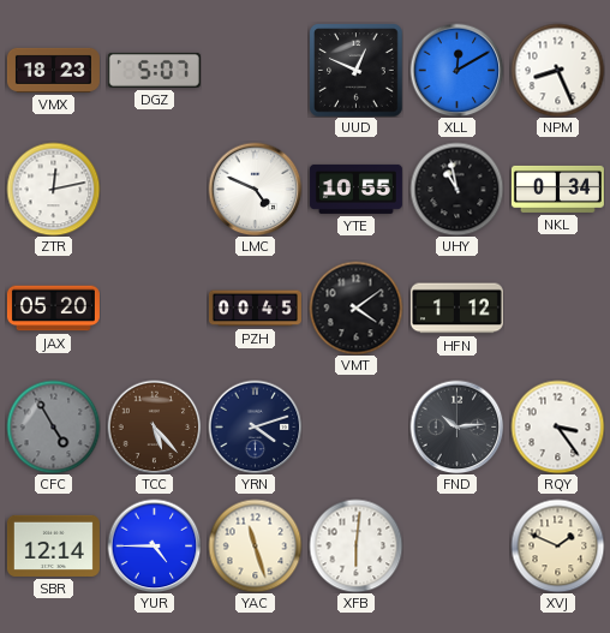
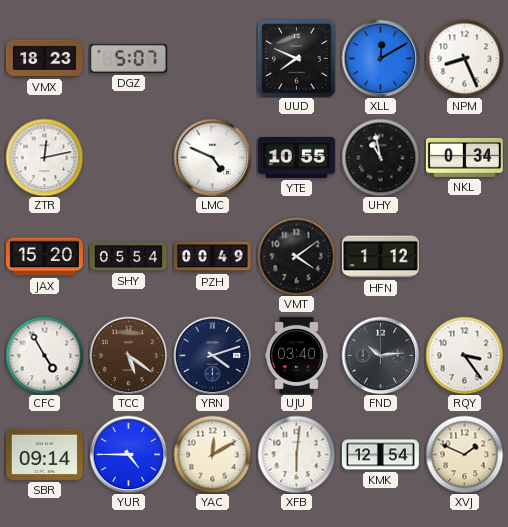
UUD: 12:49 -> 7:49
JAX: 05:20 -> 15:20
SHY: none -> 05:54
PZH: 00:45 -> 00:49
CFC dial: grey -> white
TCC: 5:23 -> 5:21
UJU: none -> 03:40
SBR: 12:14 -> 09:14
YAC: 11:27 -> 12:10
KMK: none -> 12:54
